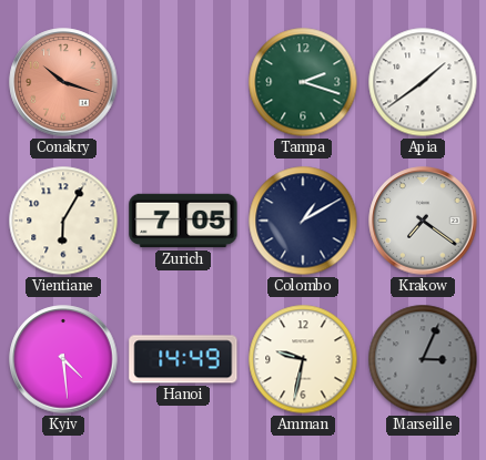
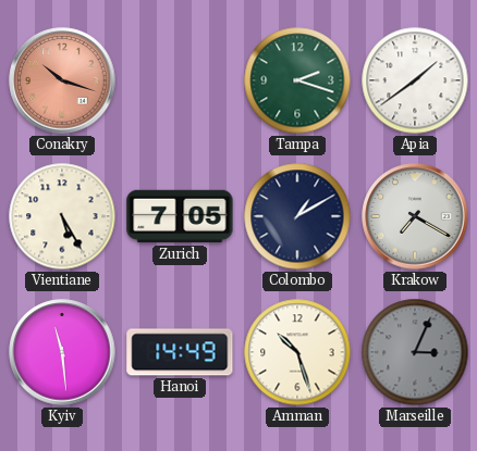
Vientiane: 6:05 -> 5:25
Krakow: 7:21 -> 7:20
Kyiv: 4:29 -> 11:29
Amman: 9:32 -> 10:27
